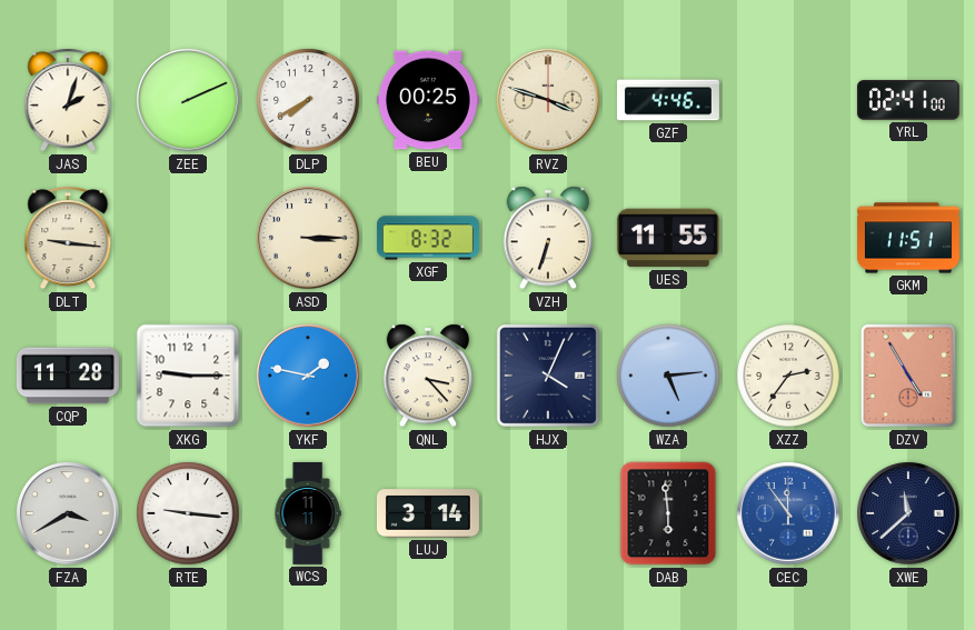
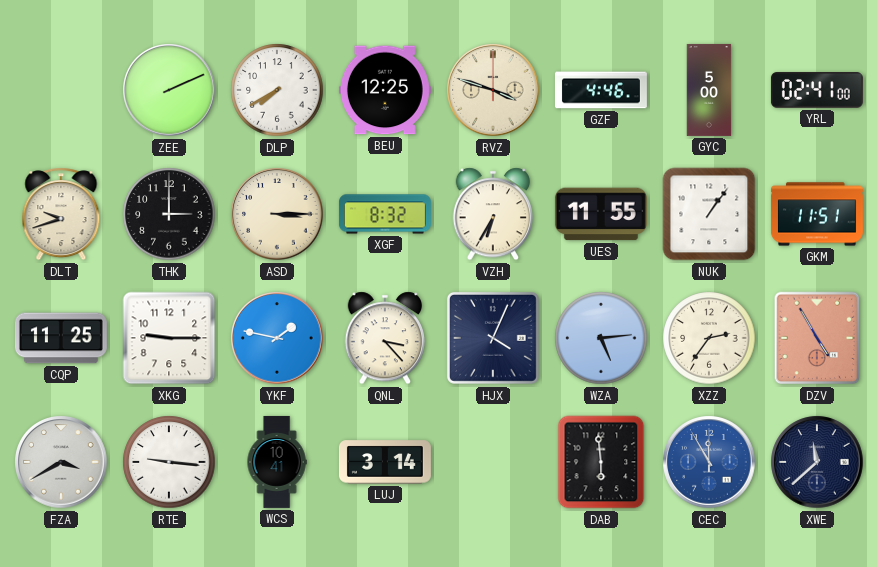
JAS: 2:03 -> none
BEU: 00:25 -> 12:25
GYC: none -> 5:00
DLT: 9:16 -> 9:42
THK: none -> 3:00
VZH: 6:33 -> 6:35
NUK: none -> 1:06
CQP: 11:28 -> 11:25
WCS: 11:11 -> 10:41
CEC: 11:54 -> 11:55
